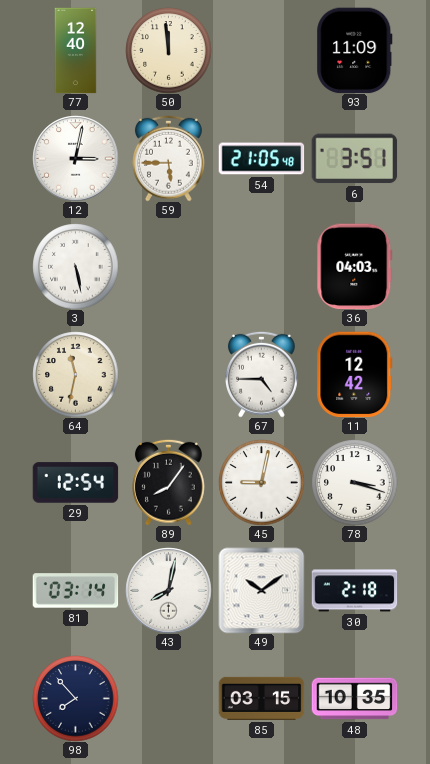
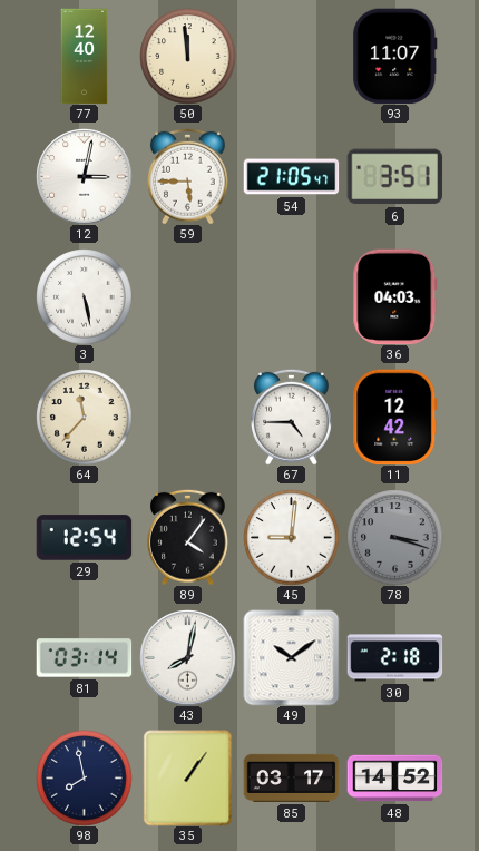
93: 11:09 -> 11:07
54: 21:05:48 -> 21:05:47
64: 11:32 -> 11:37
89: 8:06 -> 4:06
45: 9:02 -> 9:01
78 dial: white -> grey
98: 7:53 -> 7:58
35: none -> 1:06
85: 03:15 -> 03:17
48: 10:35 -> 14:52
